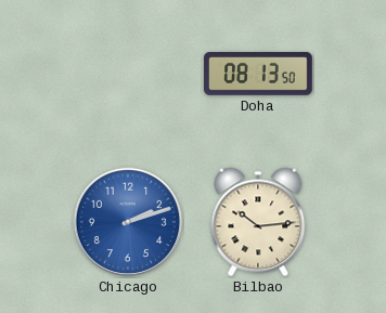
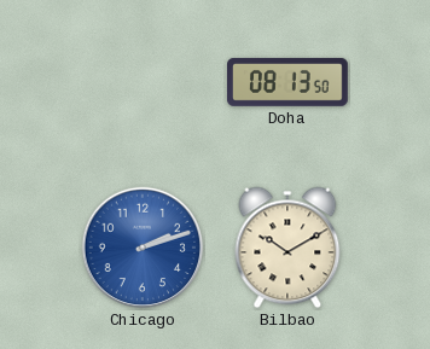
Bilbao: 10:14 -> 10:10
